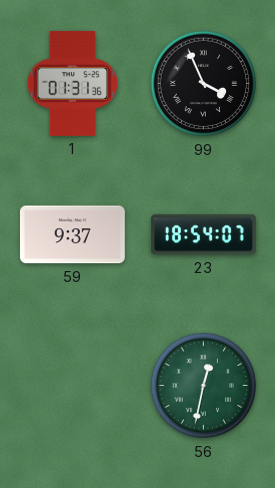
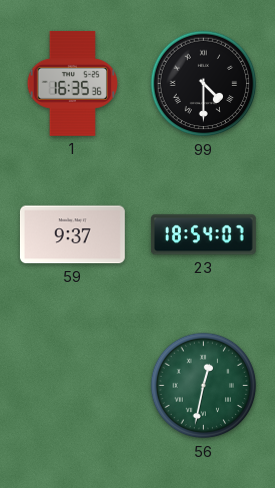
1: 01:31 -> 16:35
99: 3:56 -> 4:30
